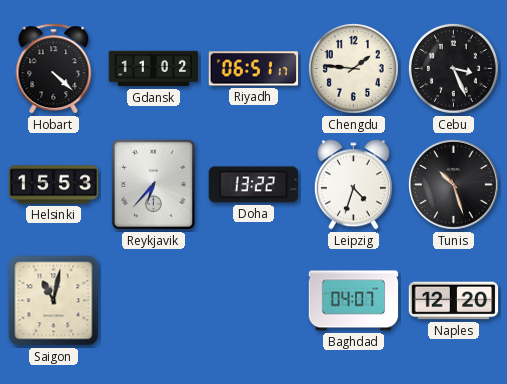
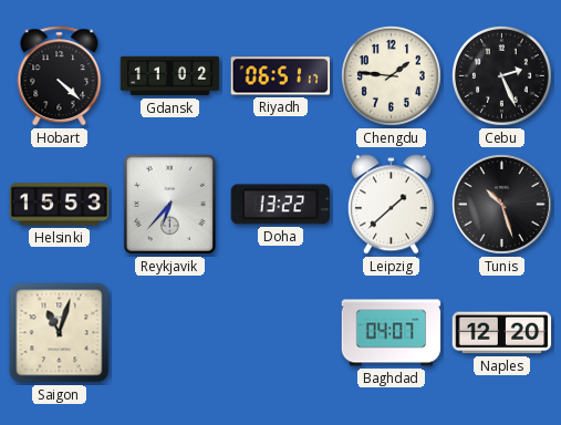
Cebu: 3:26 -> 2:26
Leipzig: 4:33 -> 1:38
Saigon: 11:02 -> 11:03
